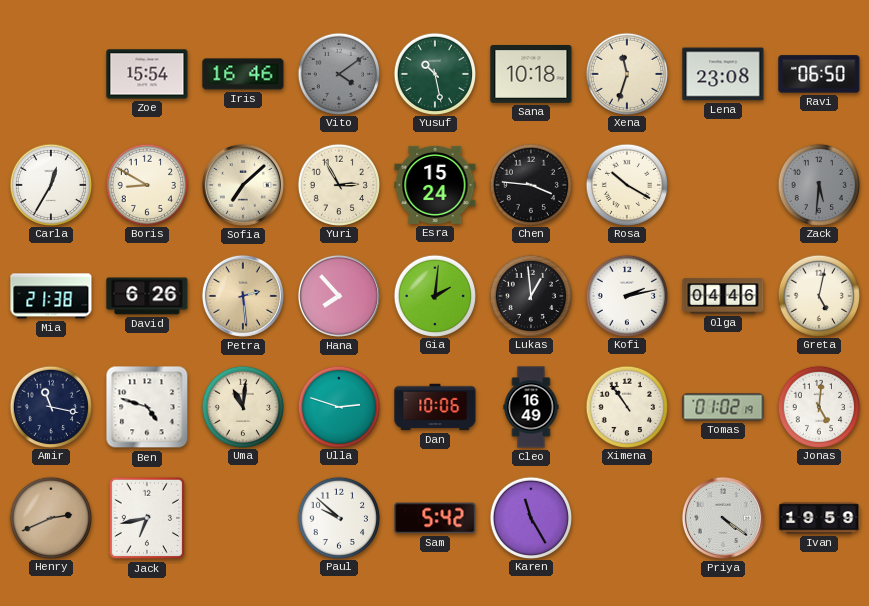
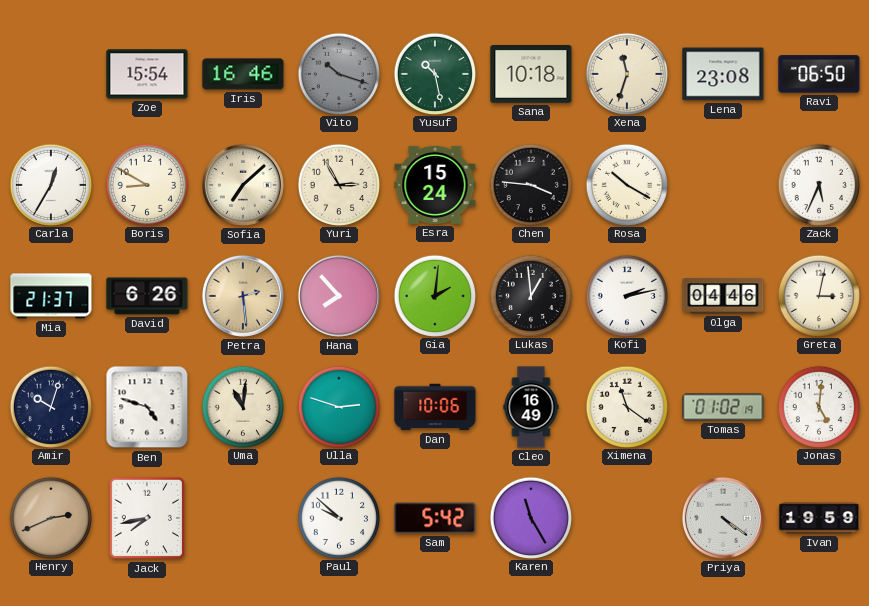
Vito: 4:09 -> 10:18
Zack: 5:31 -> 5:34
Zack dial: grey -> white
Mia: 21:38 -> 21:37
Greta: 5:02 -> 3:02
Amir: 11:17 -> 10:03
Ximena: 10:54 -> 11:21
Jack: 6:43 -> 7:43
